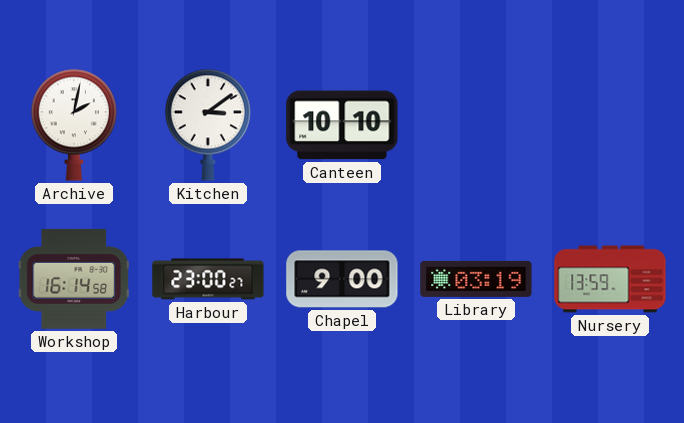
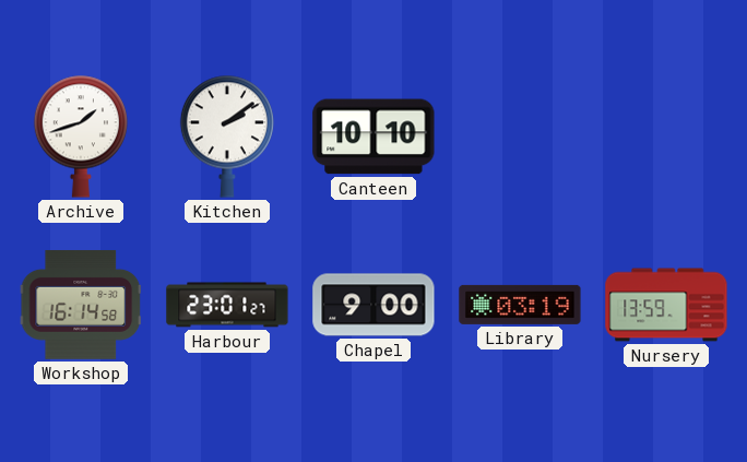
Archive: 2:02 -> 1:42
Kitchen: 3:09 -> 2:09
Harbour: 23:00 -> 23:01
